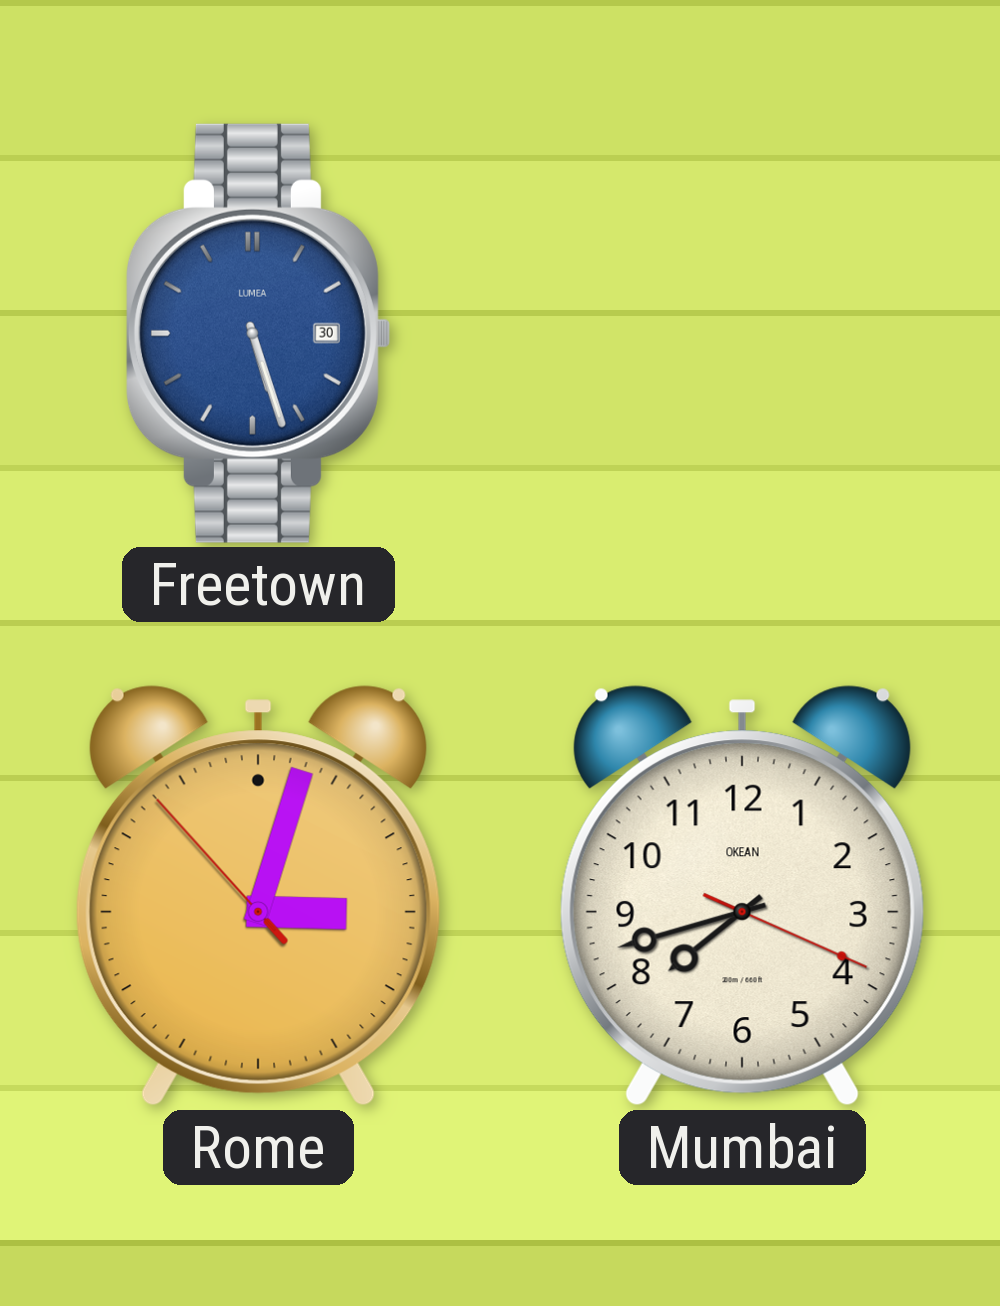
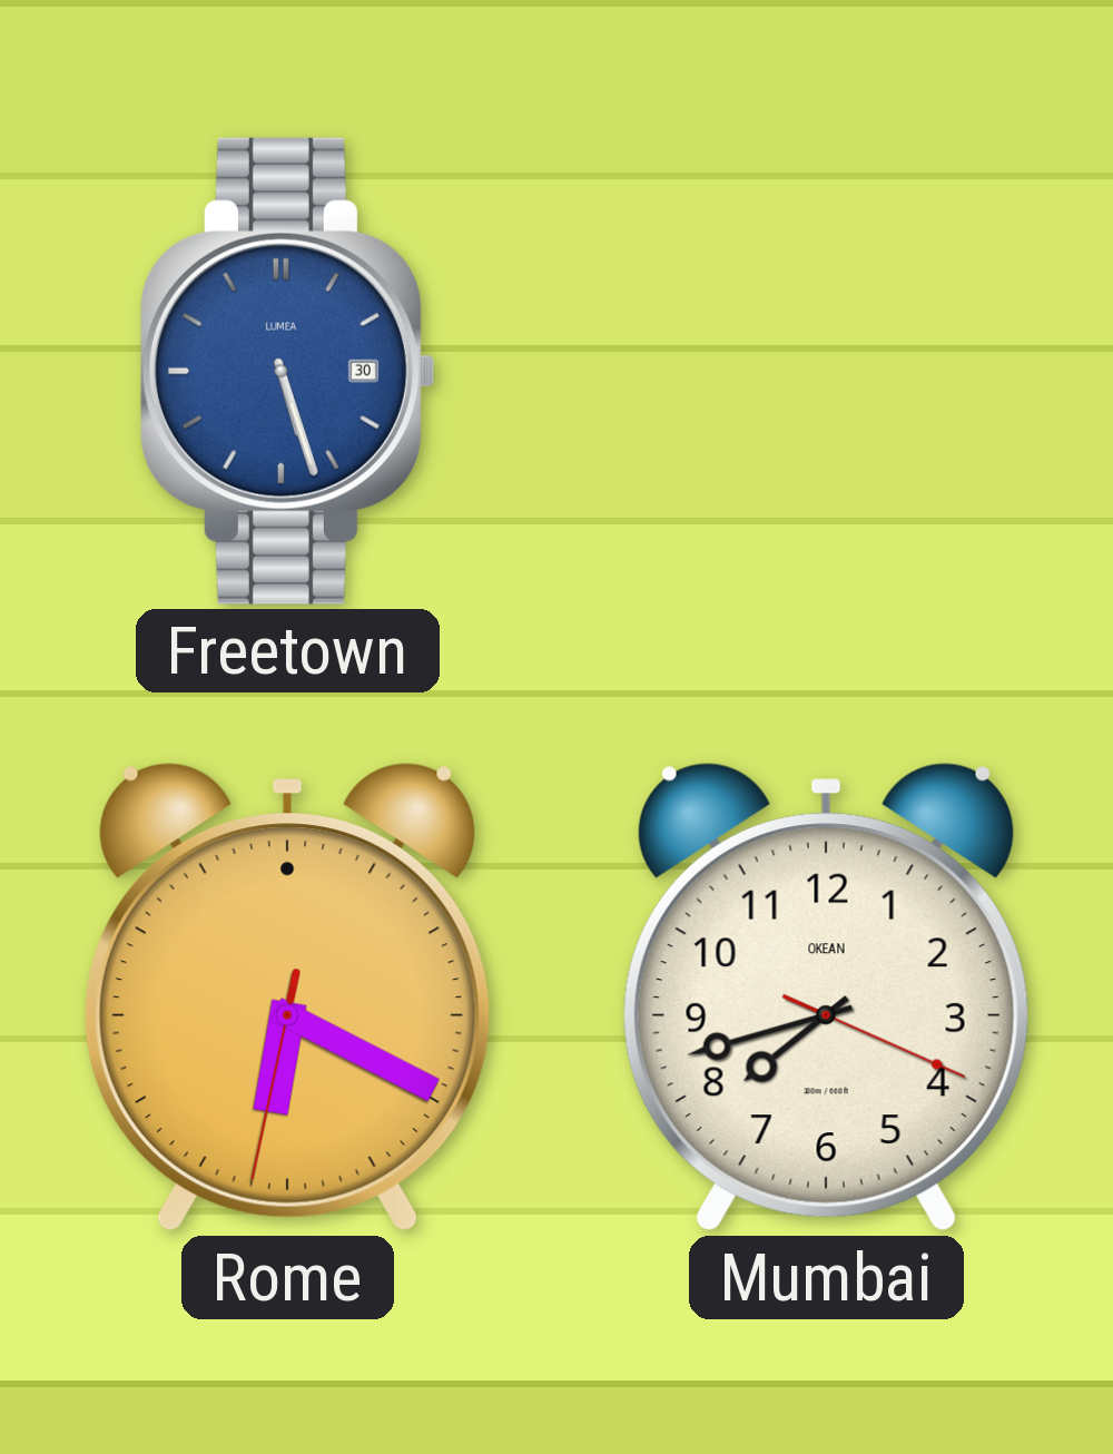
Rome: 3:02 -> 6:19
